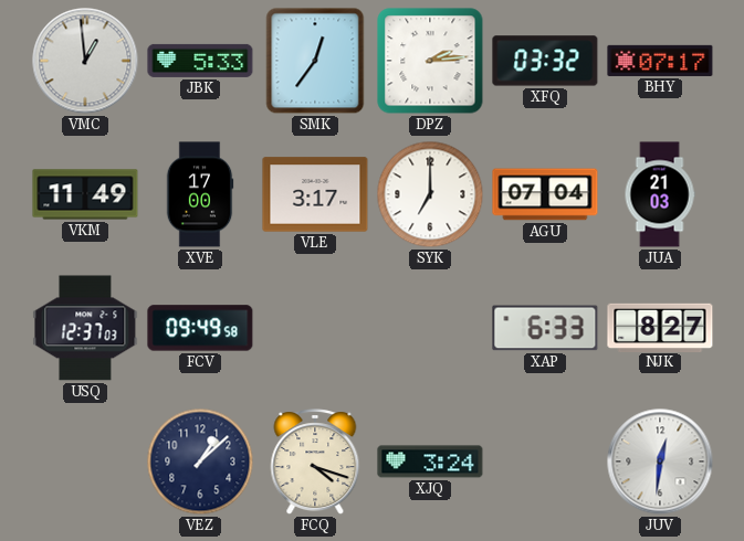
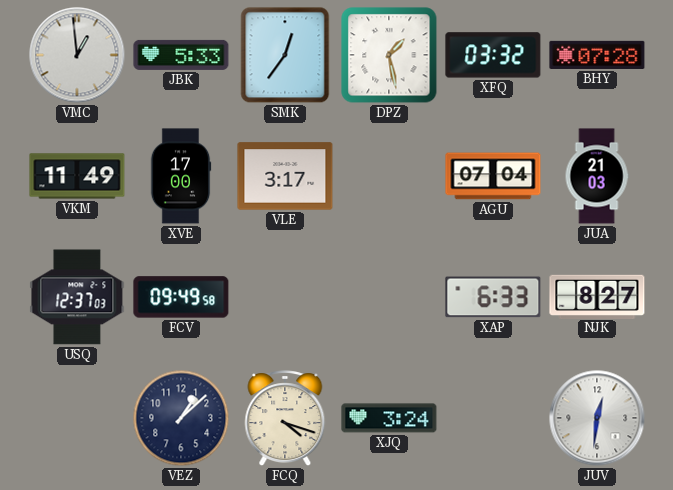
DPZ: 2:14 -> 1:28
BHY: 07:17 -> 07:28
SYK: 7:00 -> none
